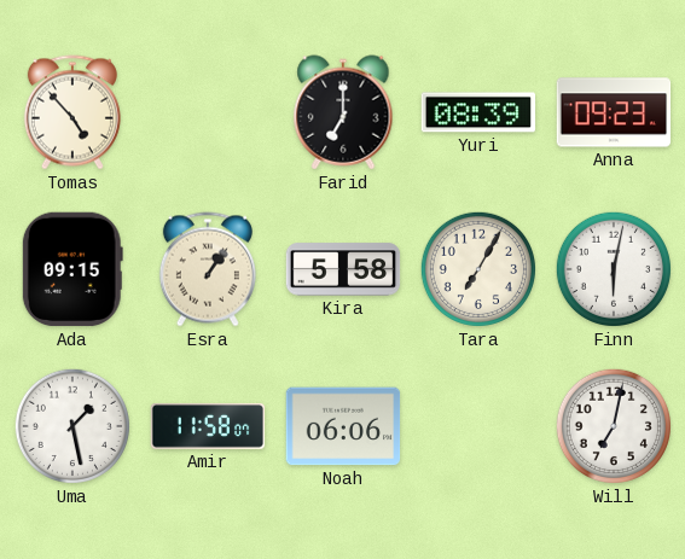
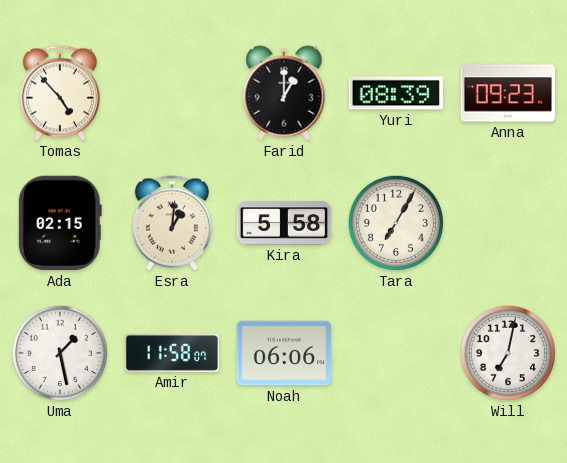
Farid: 7:00 -> 1:00
Ada: 09:15 -> 02:15
Esra: 1:06 -> 1:01
Finn: 6:02 -> none
